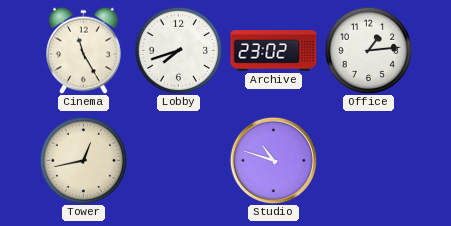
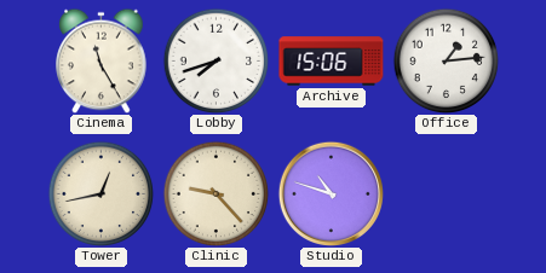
Archive: 23:02 -> 15:06
Clinic: none -> 9:23
